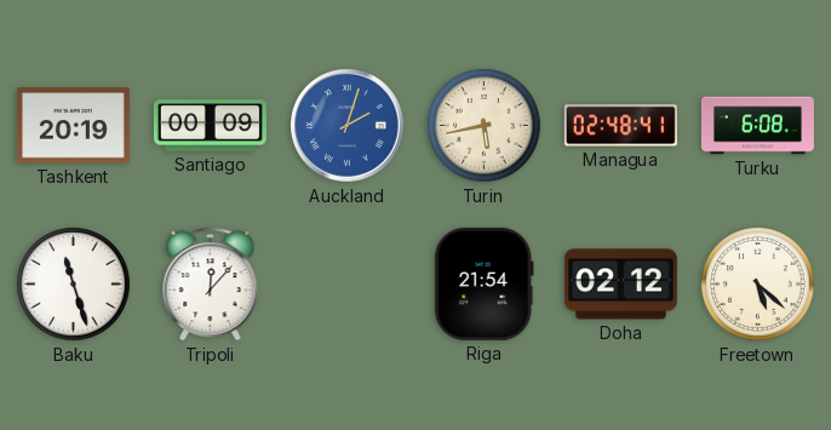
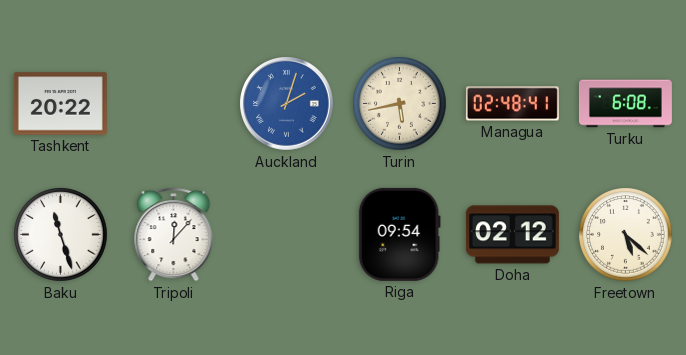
Tashkent: 20:19 -> 20:22
Santiago: 00:09 -> none
Riga: 21:54 -> 09:54
